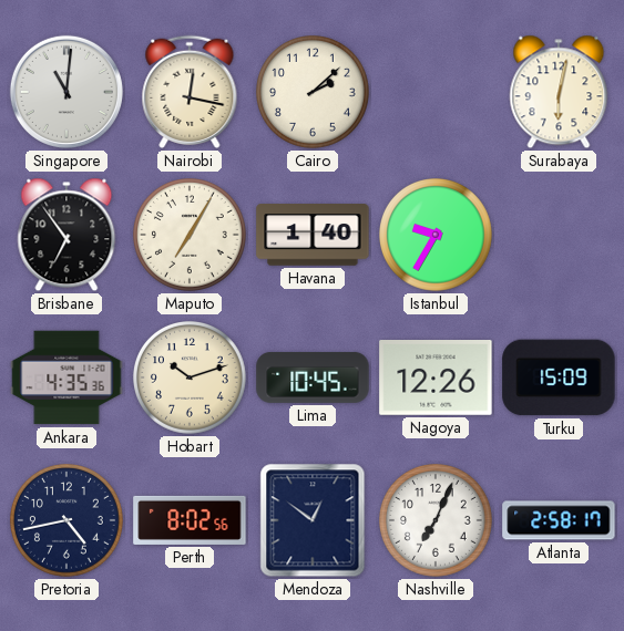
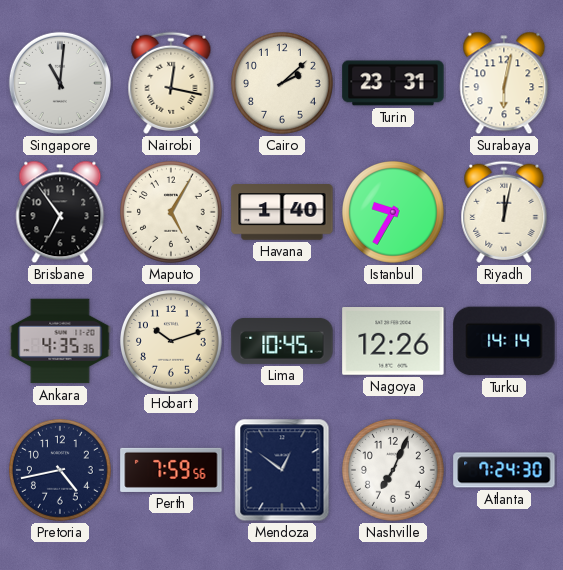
Turin: none -> 23:31
Maputo: 7:05 -> 5:05
Riyadh: none -> 12:02
Turku: 15:09 -> 14:14
Perth: 8:02 -> 7:59
Atlanta: 2:58 -> 7:24
